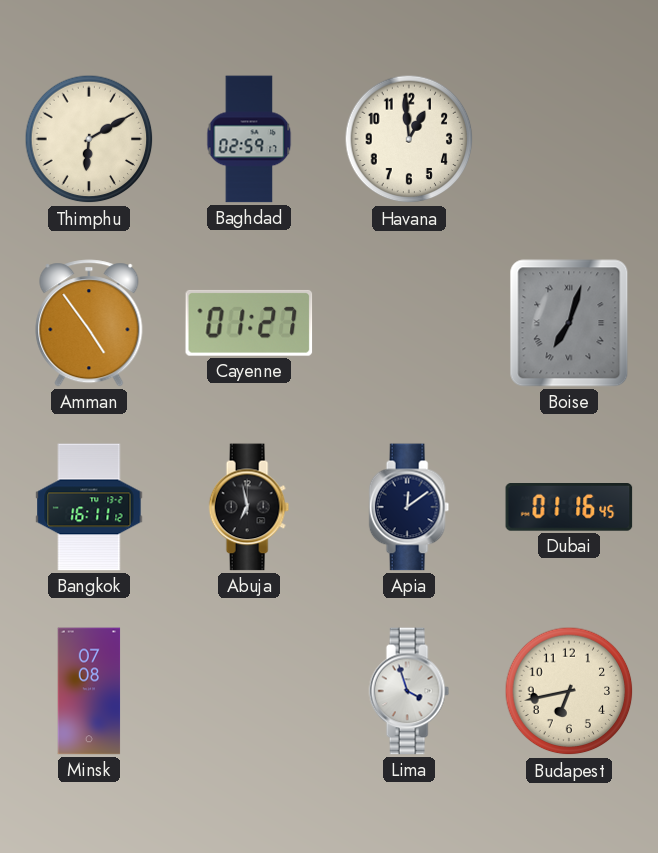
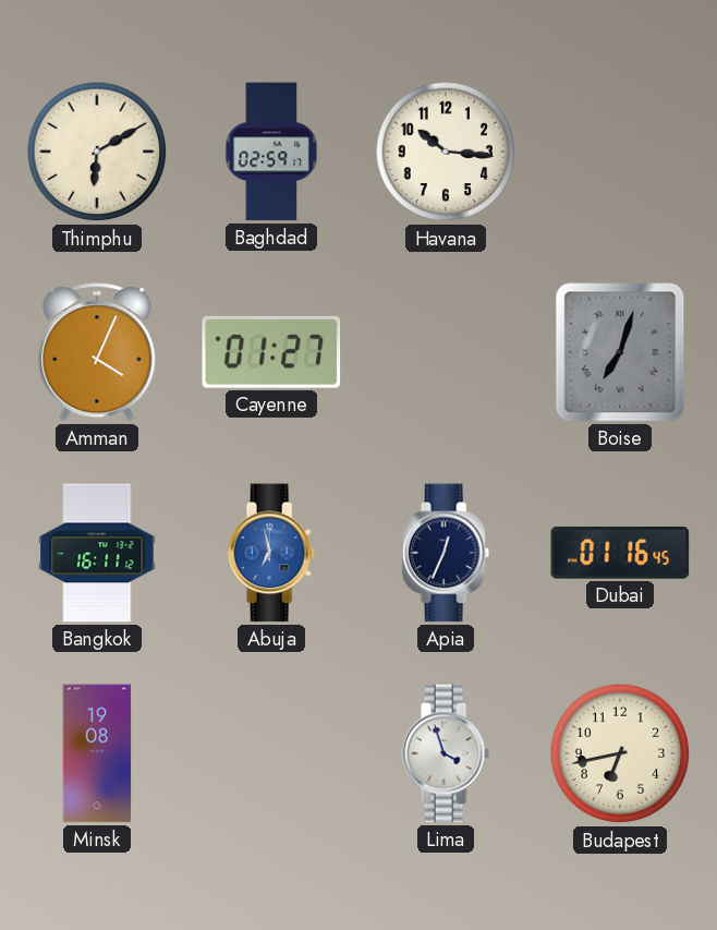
Havana: 12:59 -> 10:16
Amman: 4:54 -> 4:04
Abuja dial: black -> blue
Apia: 12:09 -> 12:34
Minsk: 07:08 -> 19:08
